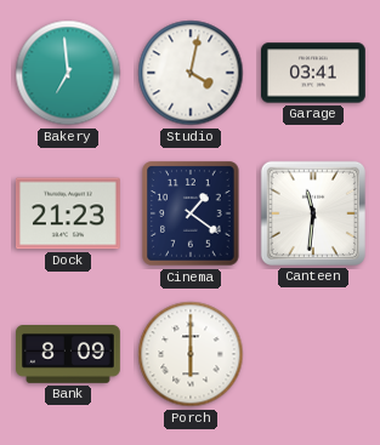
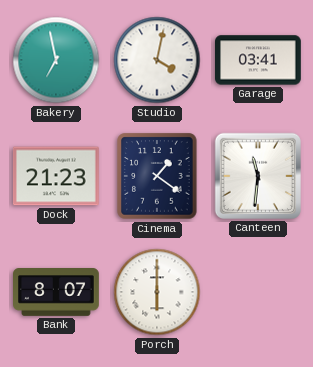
Bakery: 6:59 -> 6:58
Bank: 8:09 -> 8:07
